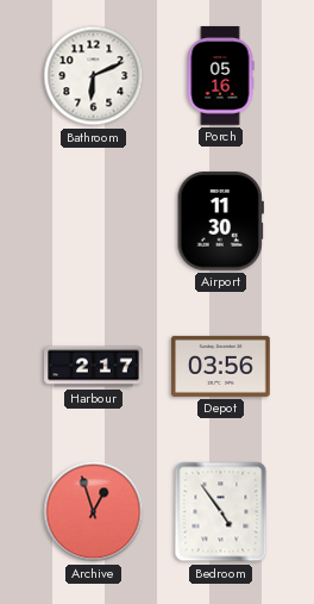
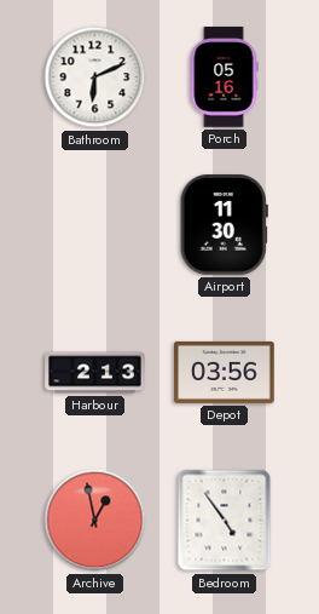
Harbour: 2:17 -> 2:13
Archive: 12:57 -> 12:58
